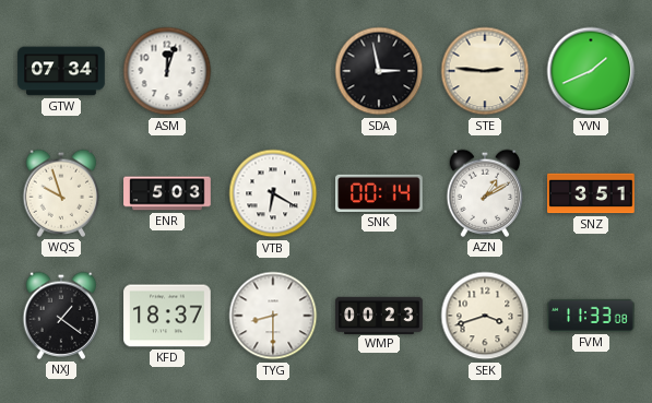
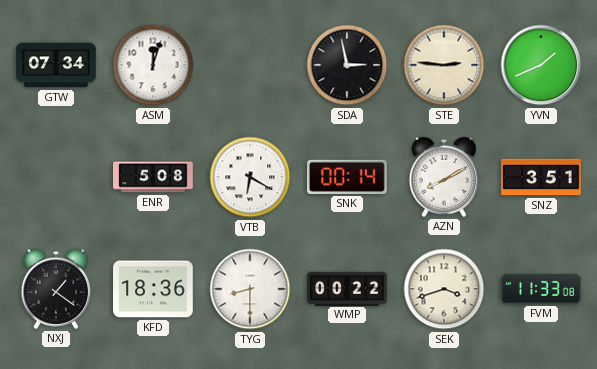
WQS: 9:57 -> none
ENR: 5:03 -> 5:08
AZN: 1:10 -> 8:10
KFD: 18:37 -> 18:36
WMP: 00:23 -> 00:22
